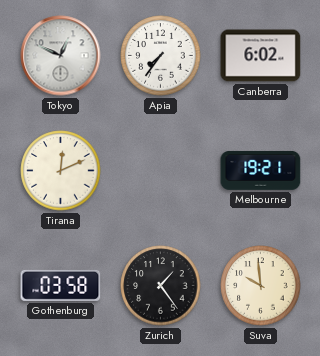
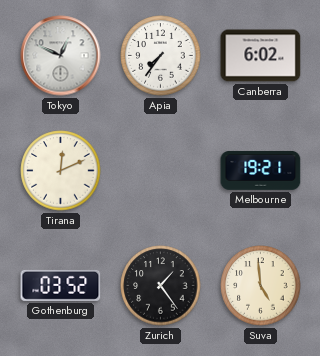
Gothenburg: 03:58 -> 03:52
Suva: 9:59 -> 4:59
